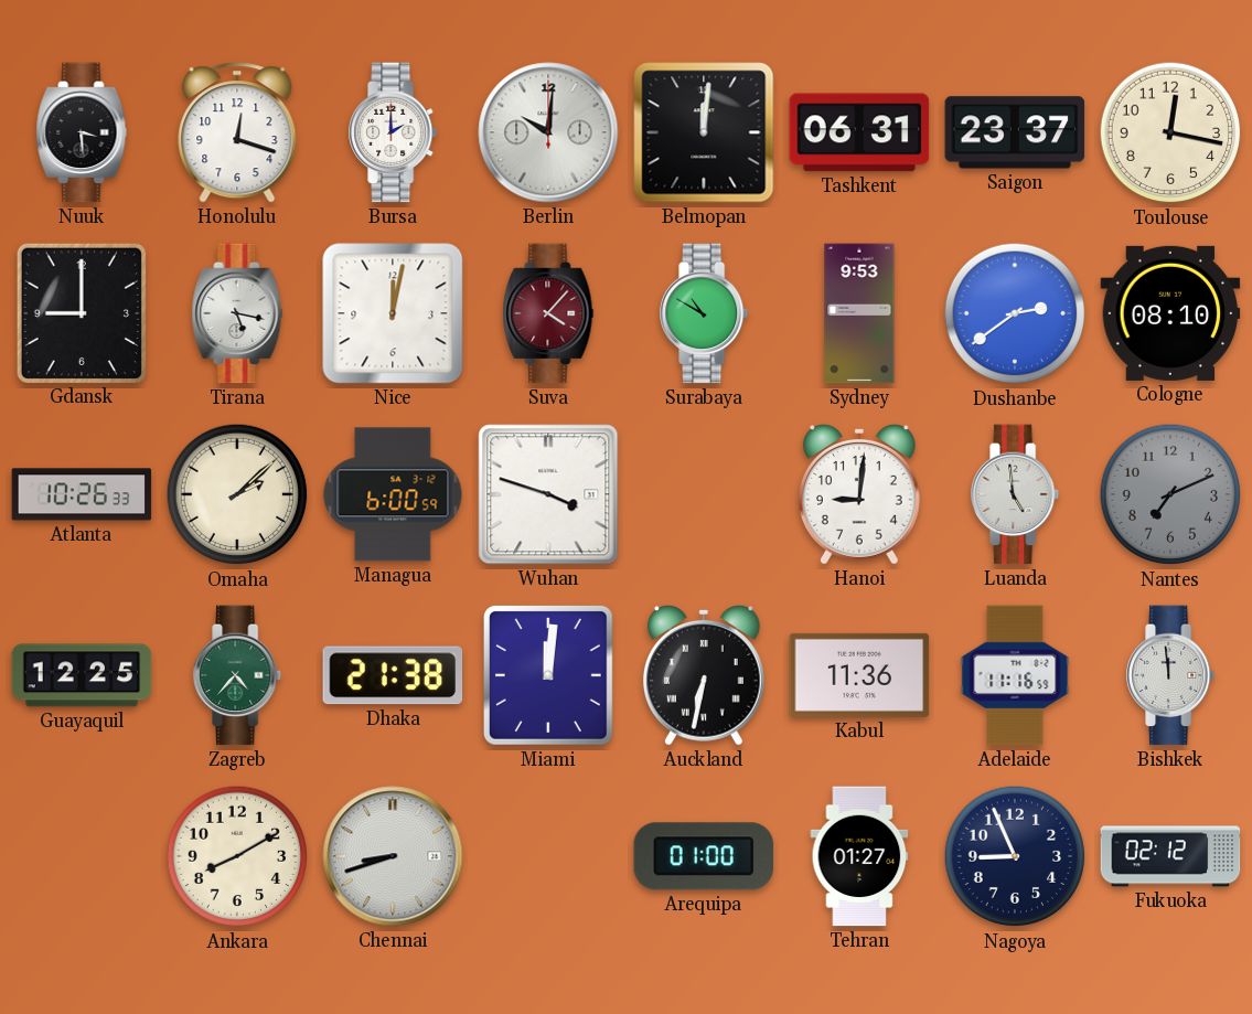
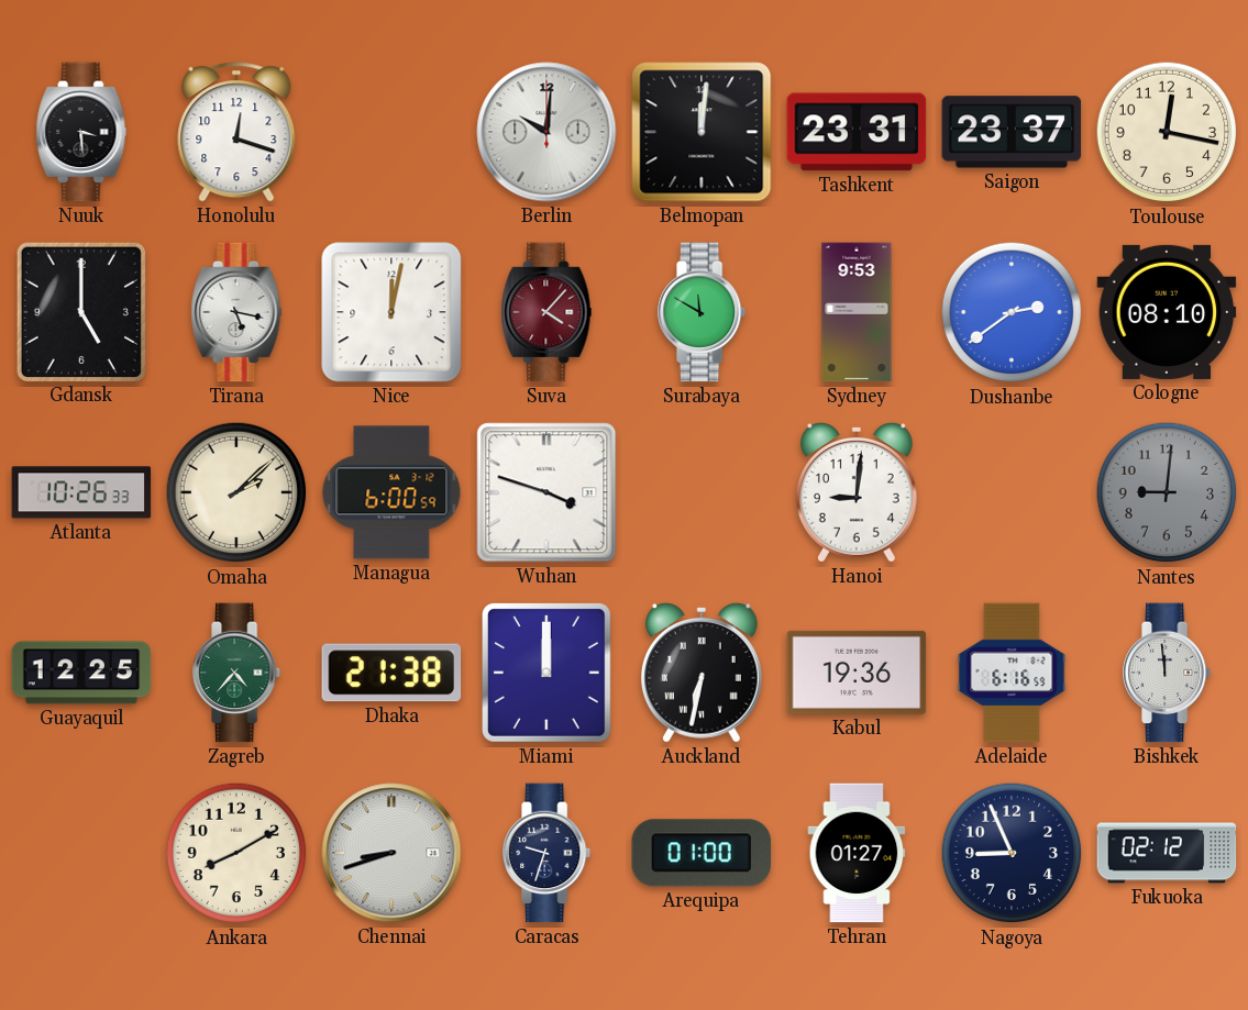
Bursa: 2:00 -> none
Tashkent: 06:31 -> 23:31
Gdansk: 9:00 -> 5:00
Surabaya: 10:50 -> 11:50
Luanda: 4:59 -> none
Nantes: 7:11 -> 9:01
Miami: 12:01 -> 12:00
Kabul: 11:36 -> 19:36
Adelaide: 11:16 -> 6:16
Caracas: none -> 9:33
